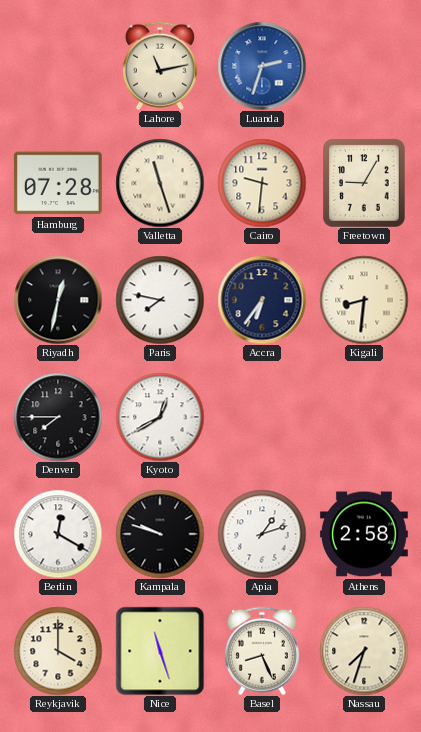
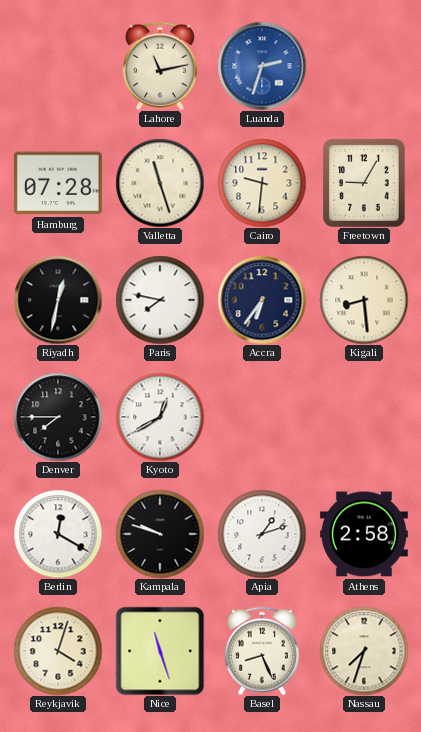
Kigali: 8:31 -> 8:29
Reykjavik: 4:00 -> 4:03
